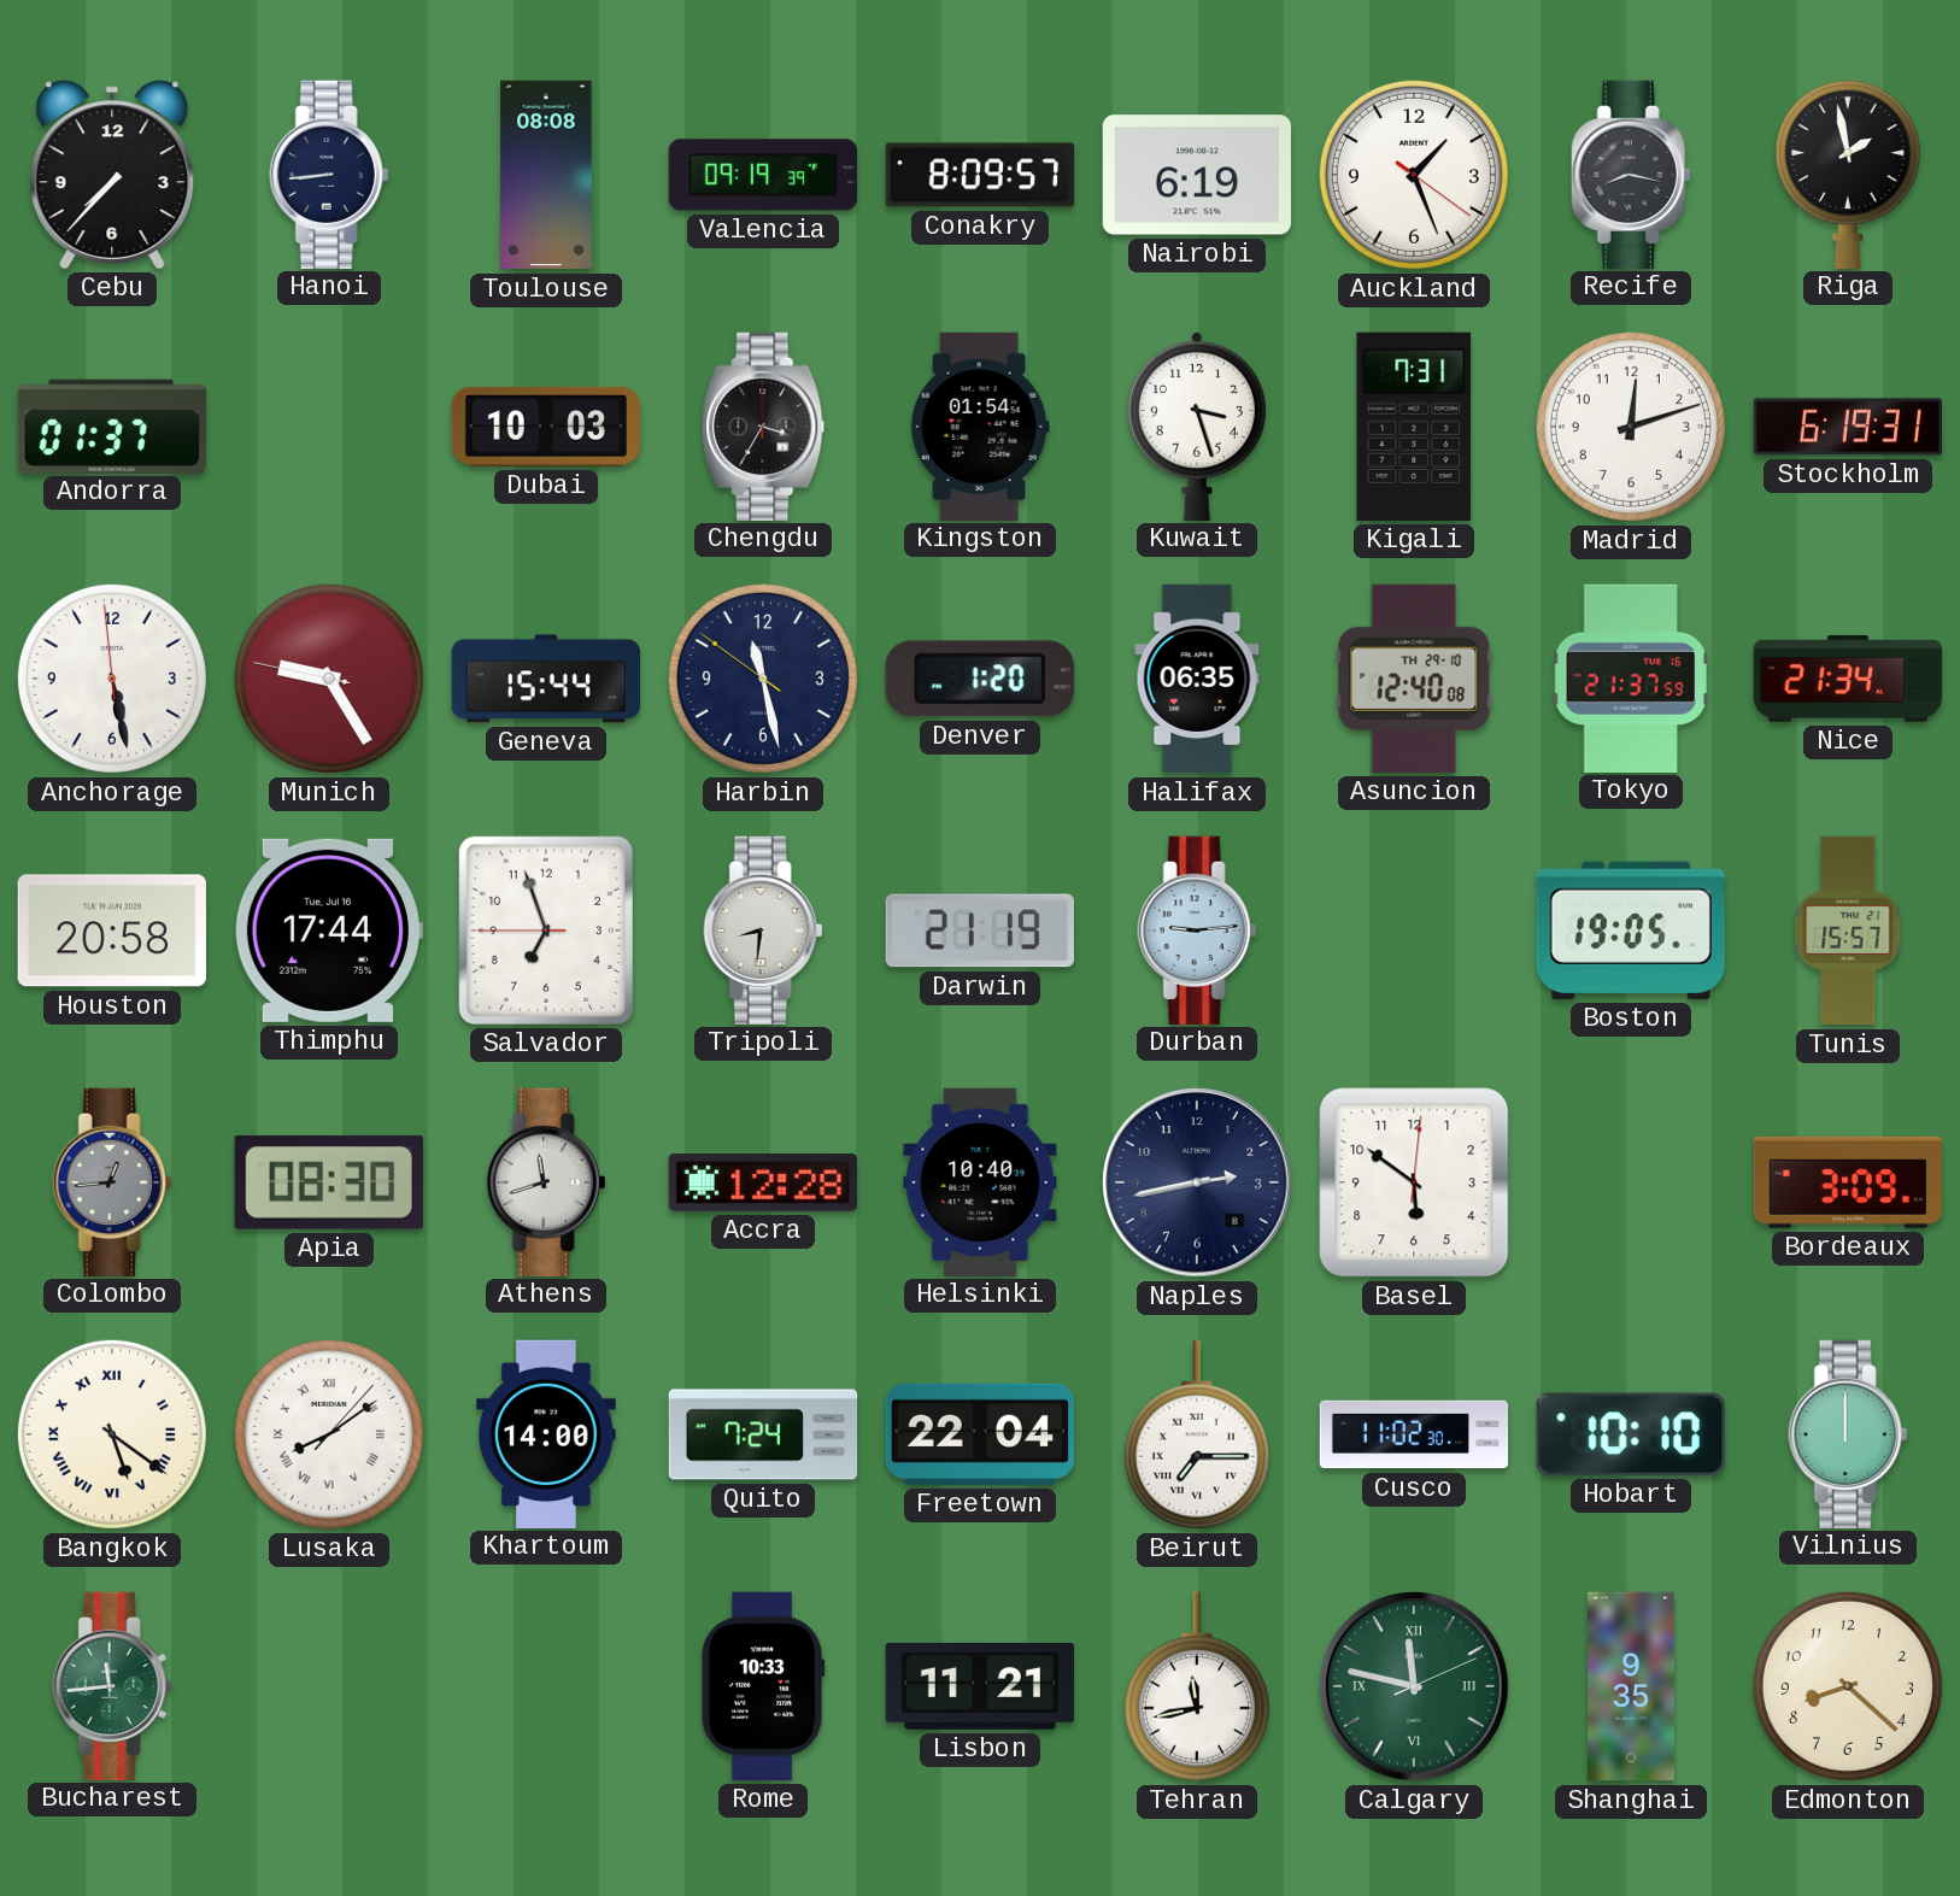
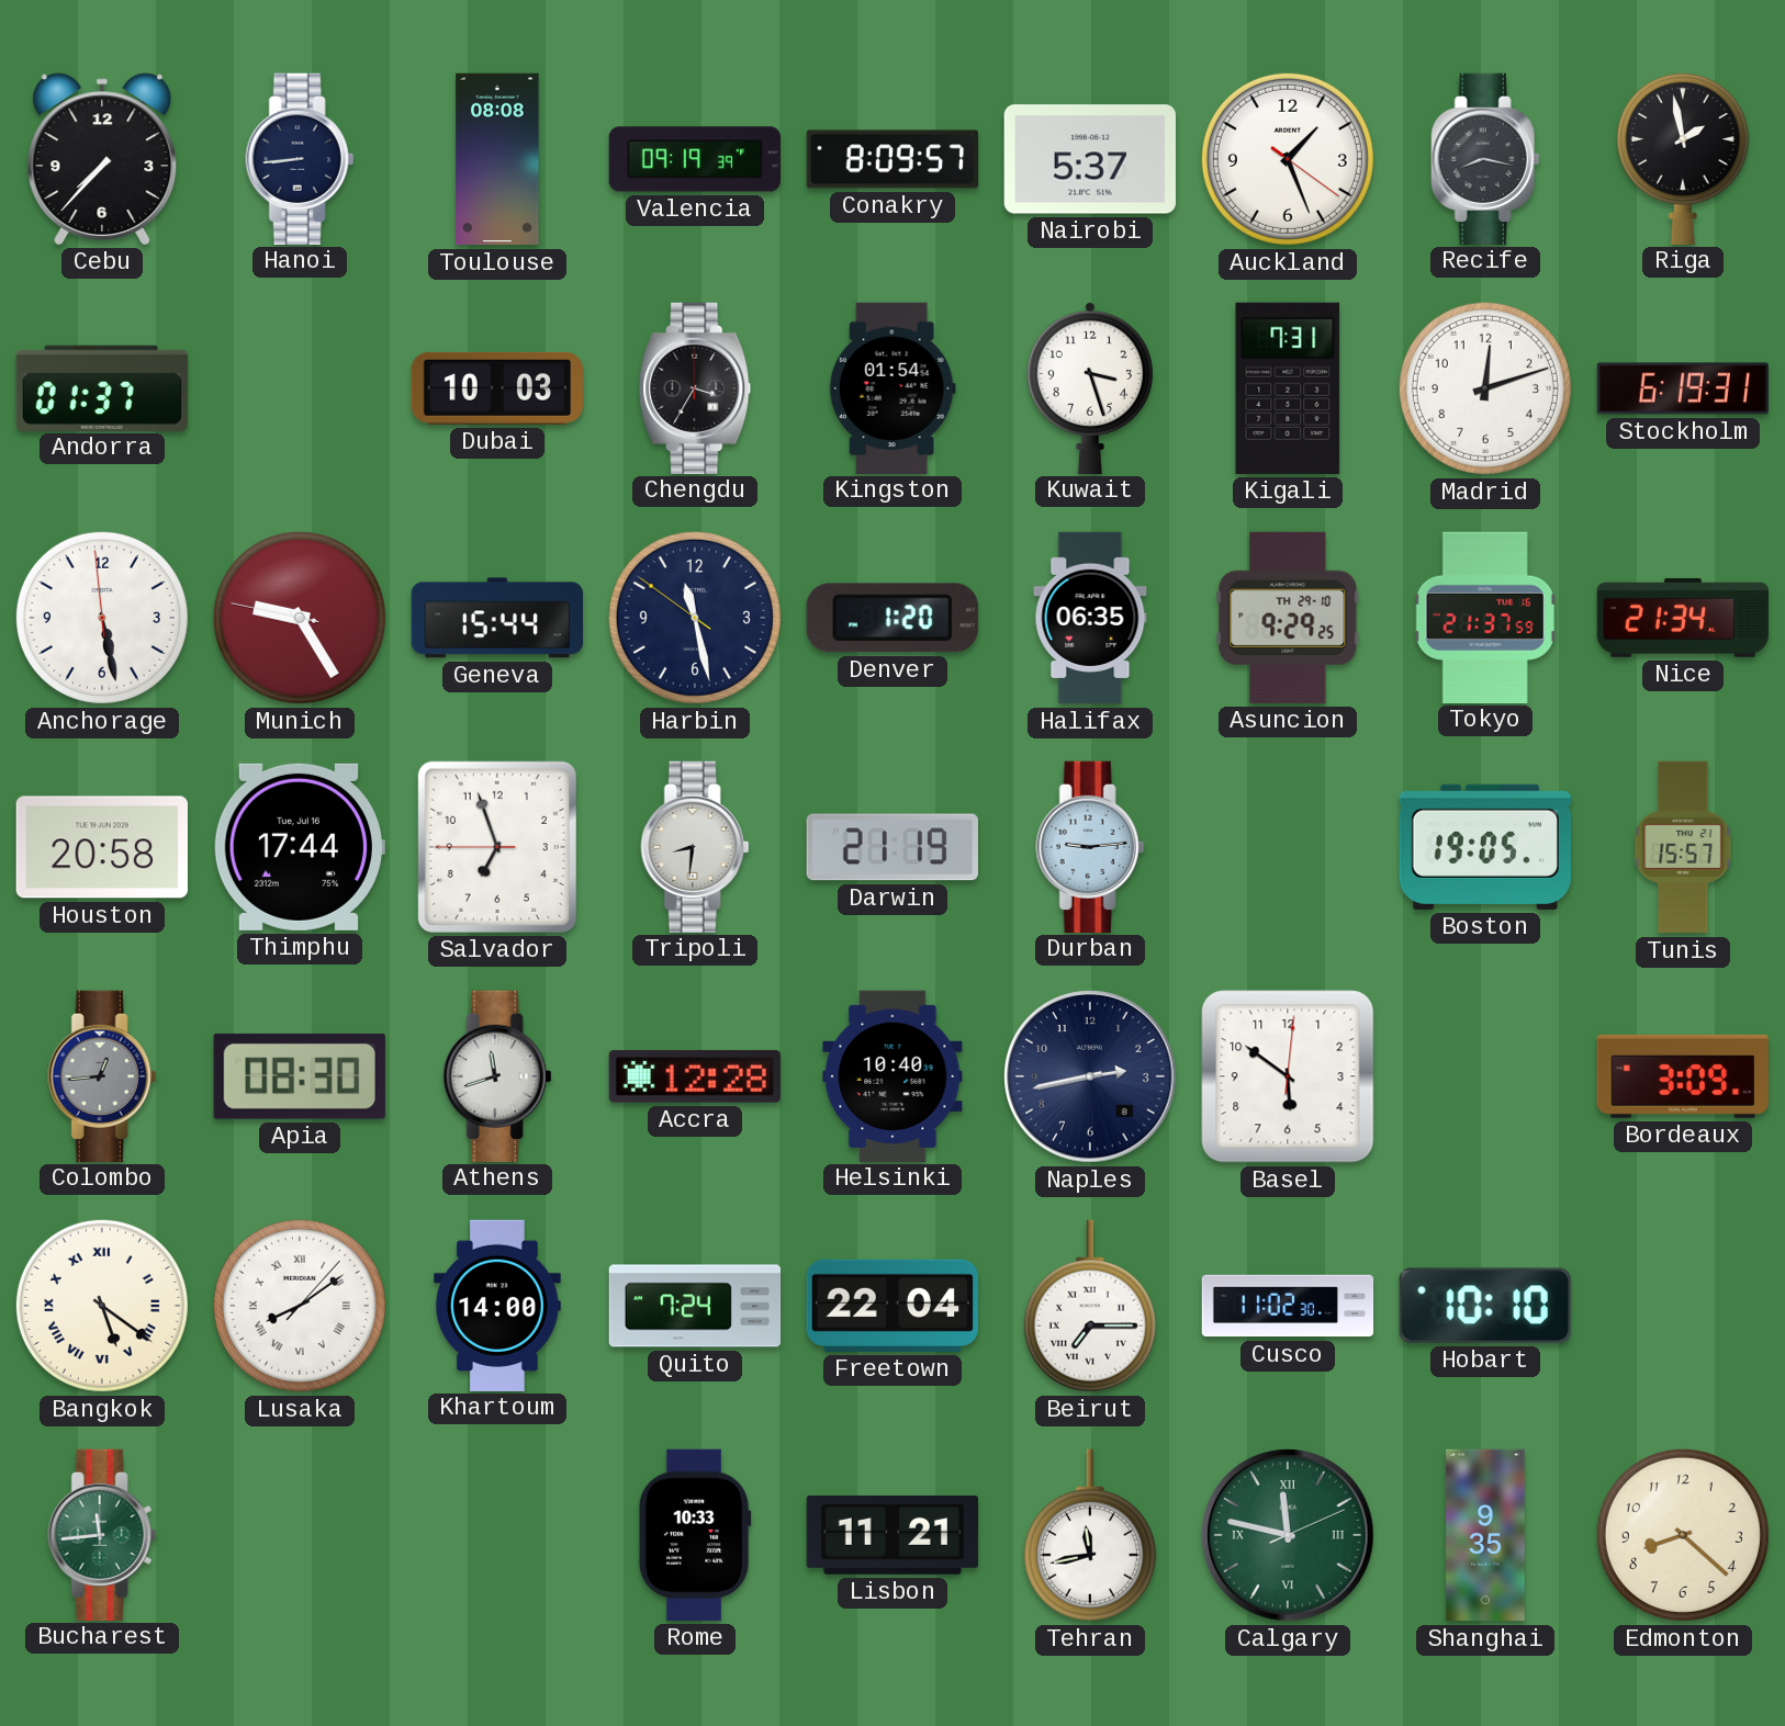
Nairobi: 6:19 -> 5:37
Asuncion: 12:40 -> 9:29
Vilnius: 12:00 -> none
